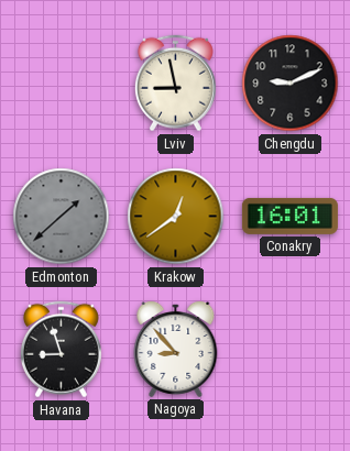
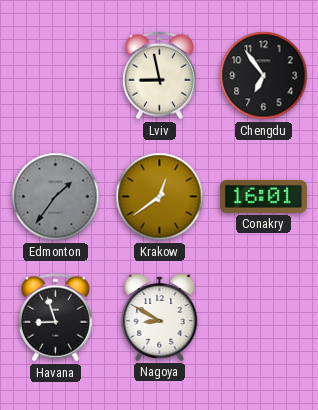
Chengdu: 9:11 -> 6:54
Edmonton: 1:38 -> 1:36
Nagoya: 8:53 -> 8:50
